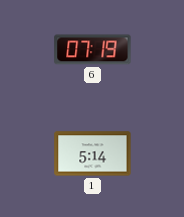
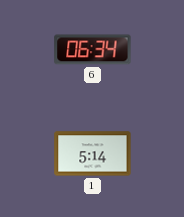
6: 07:19 -> 06:34
